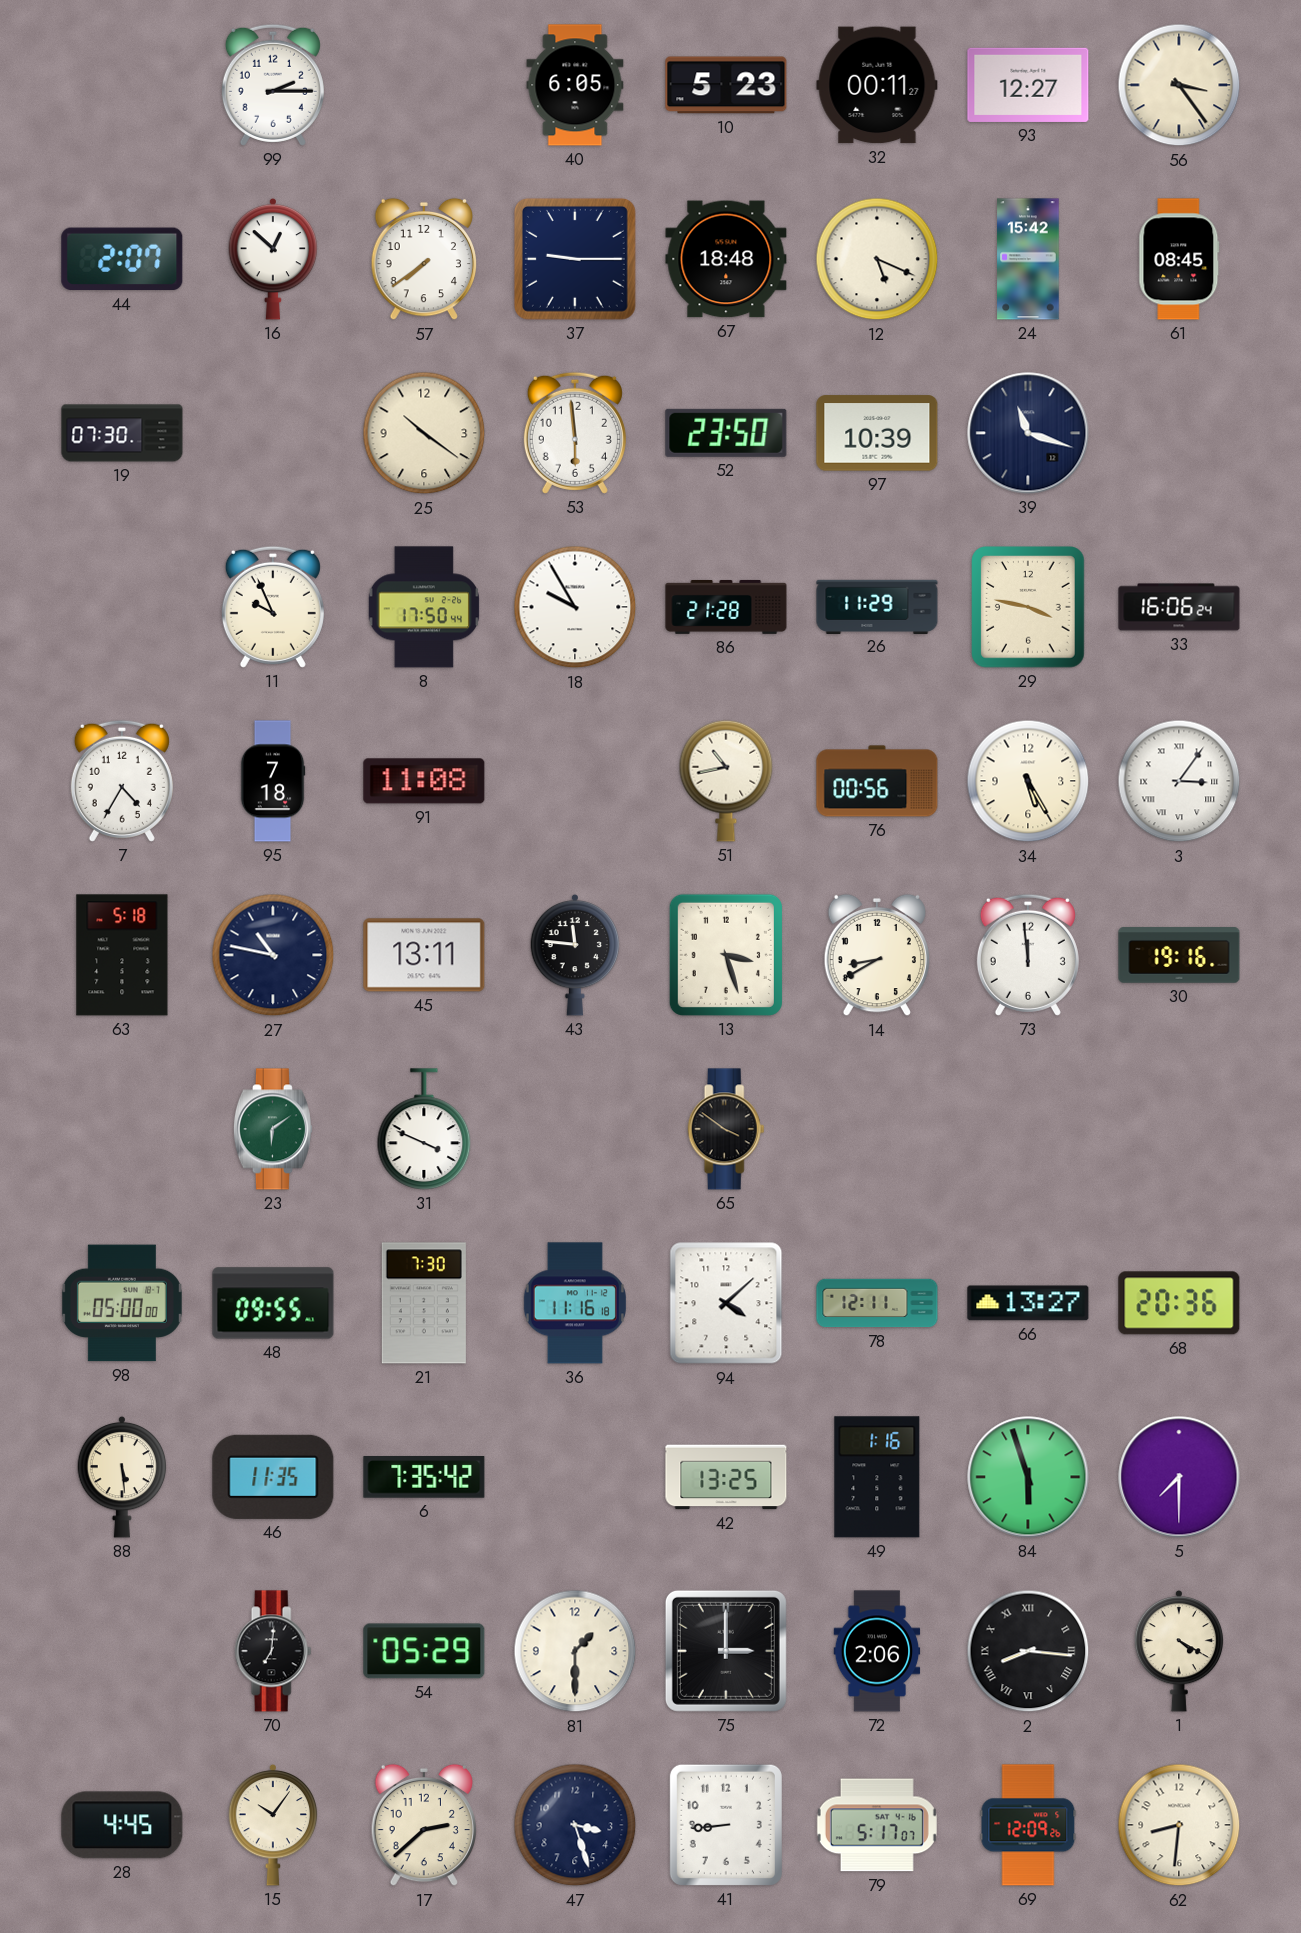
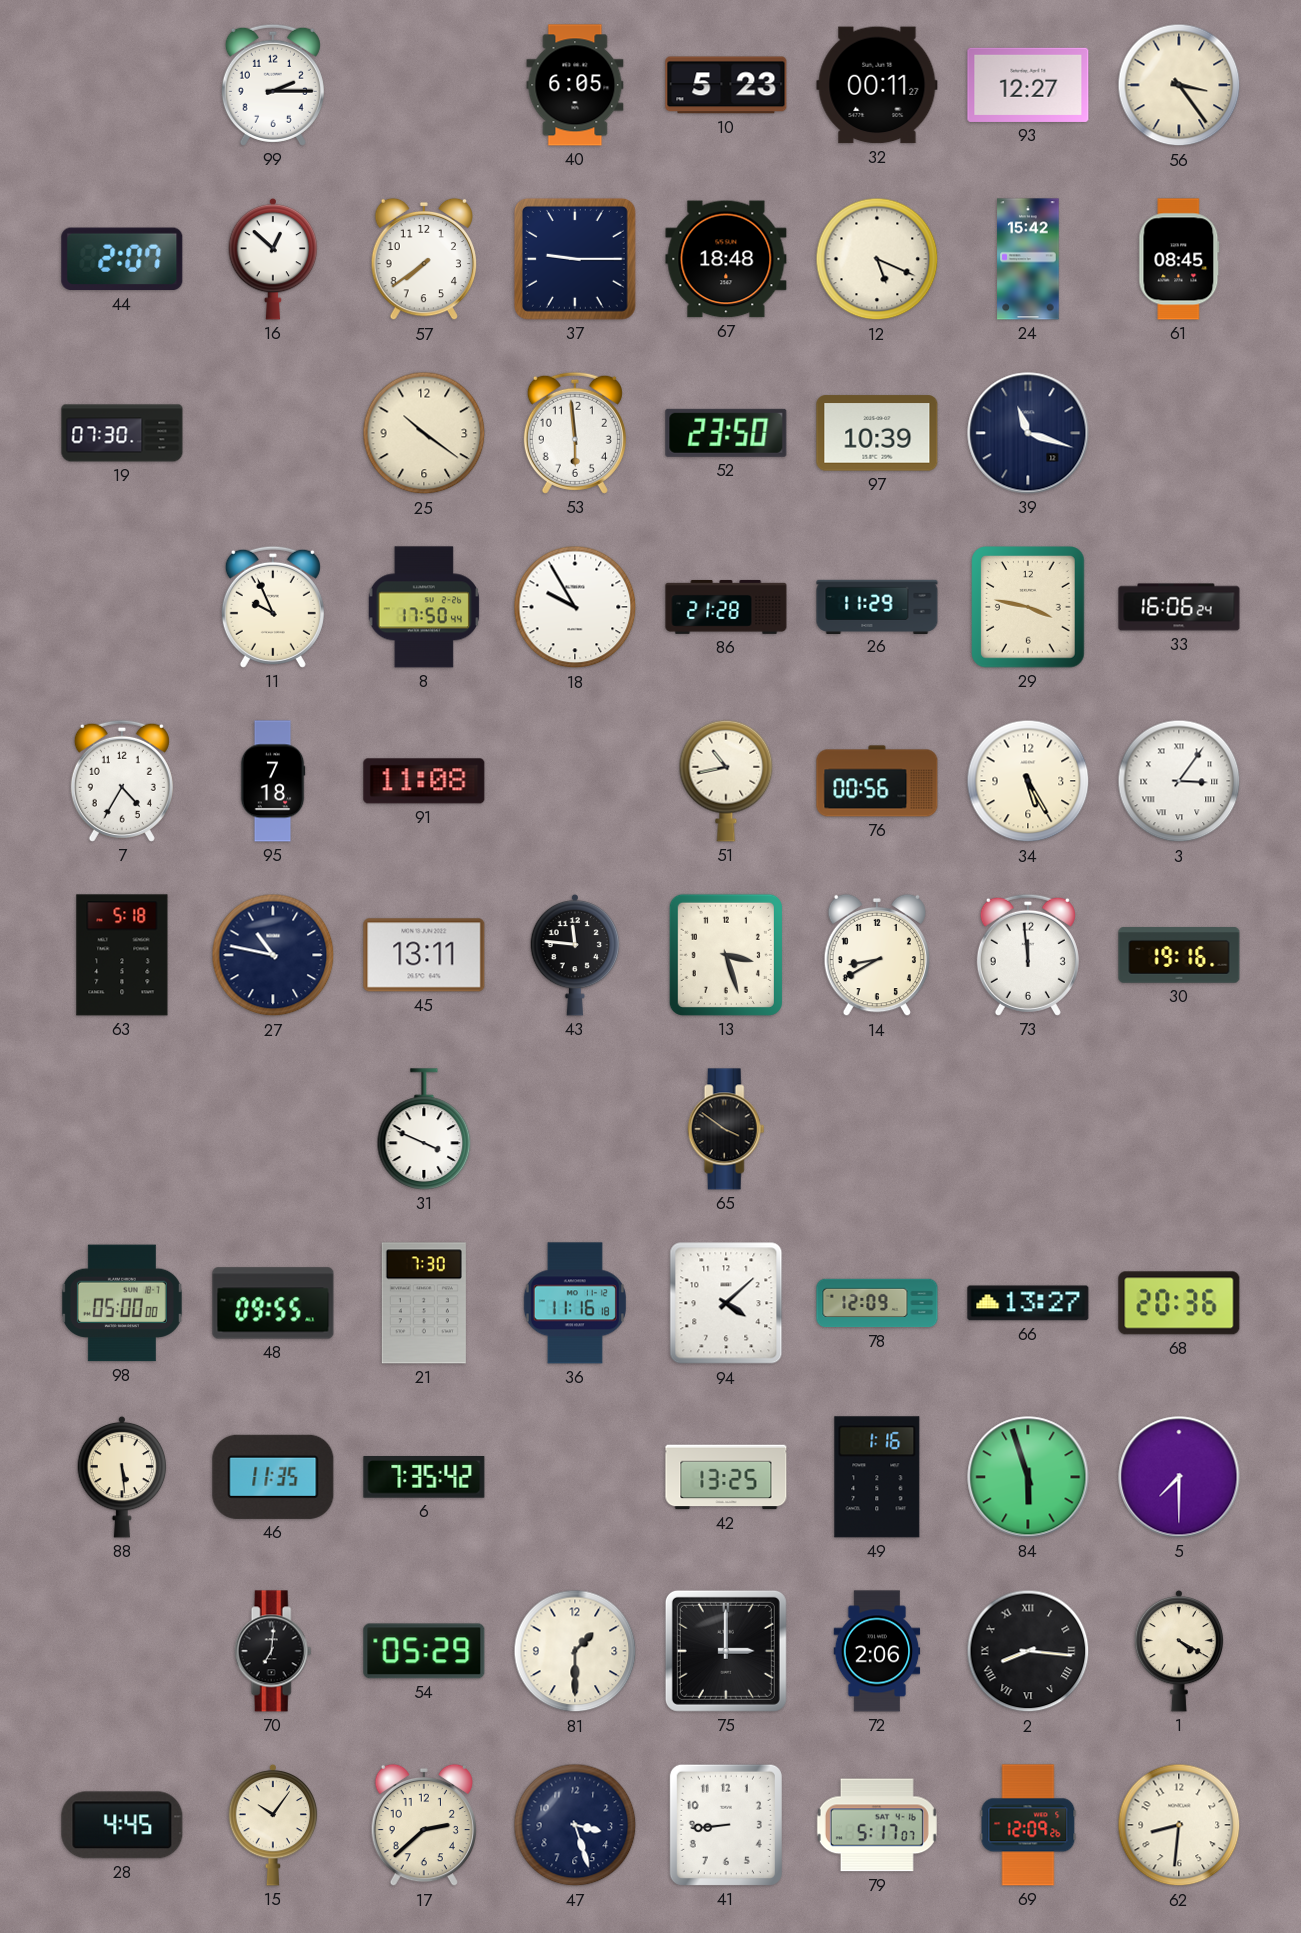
23: 6:09 -> none
78: 12:11 -> 12:09
